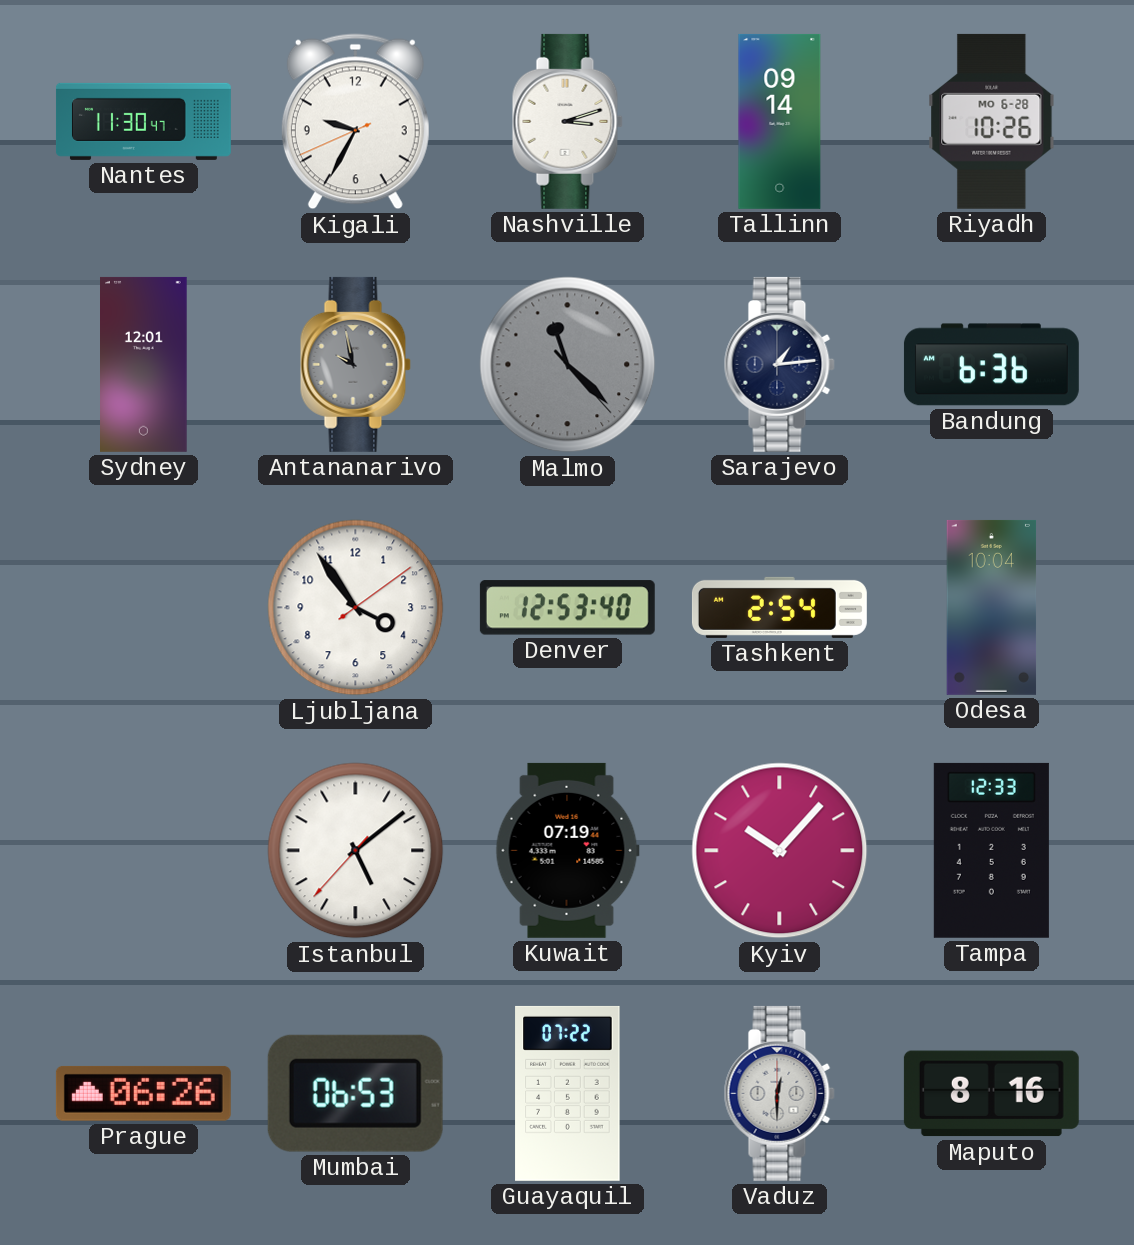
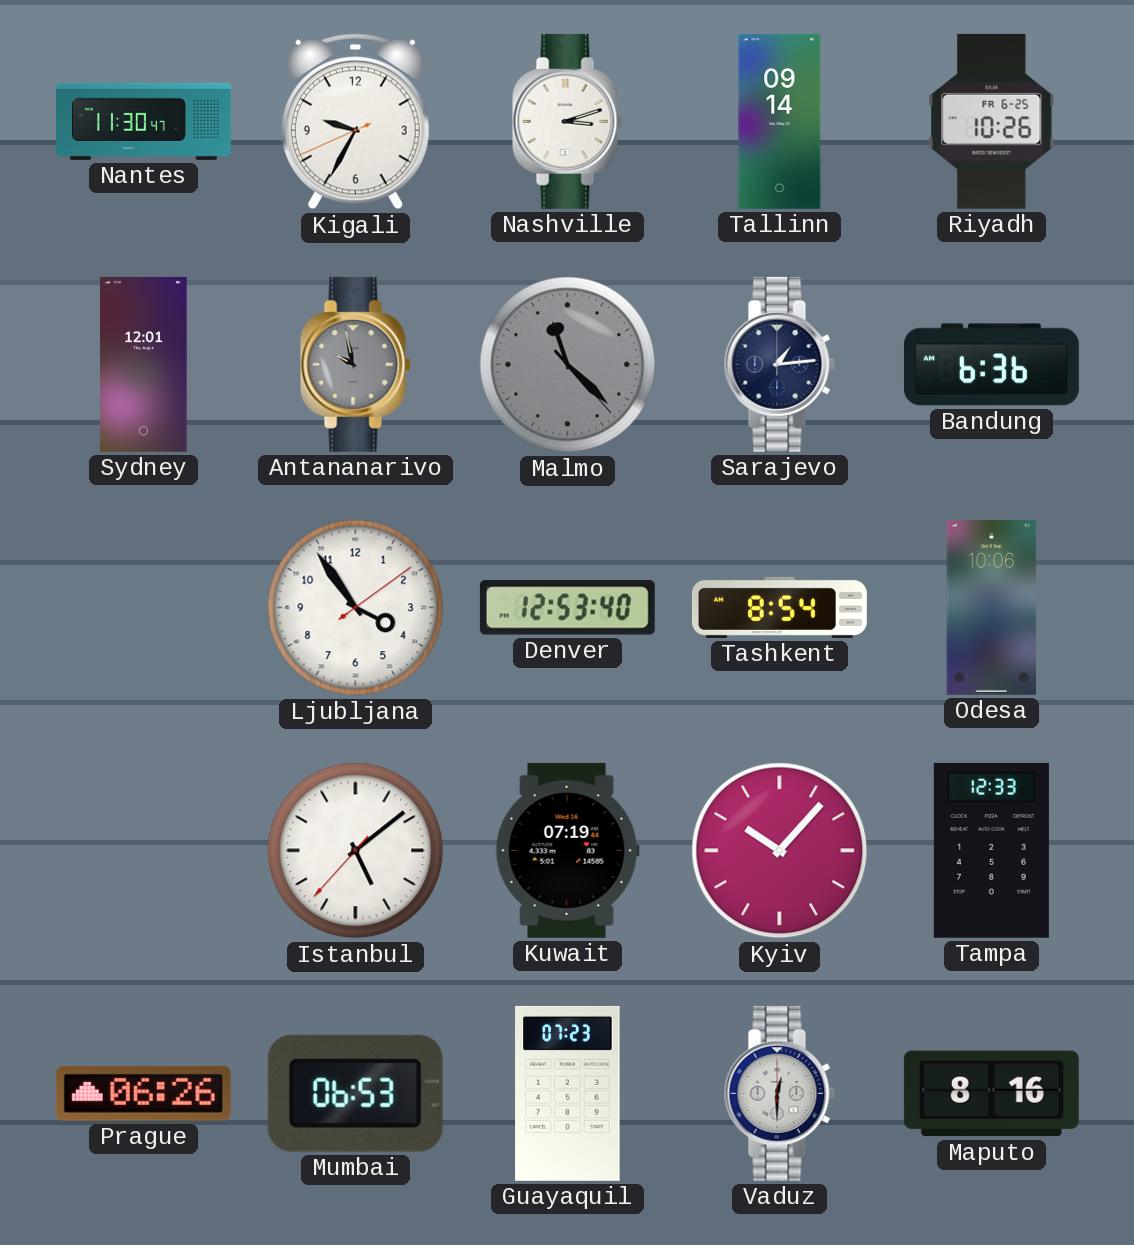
Riyadh date: MO 6-28 -> FR 6-25
Tashkent: 2:54 -> 8:54
Odesa: 10:04 -> 10:06
Guayaquil: 07:22 -> 07:23
